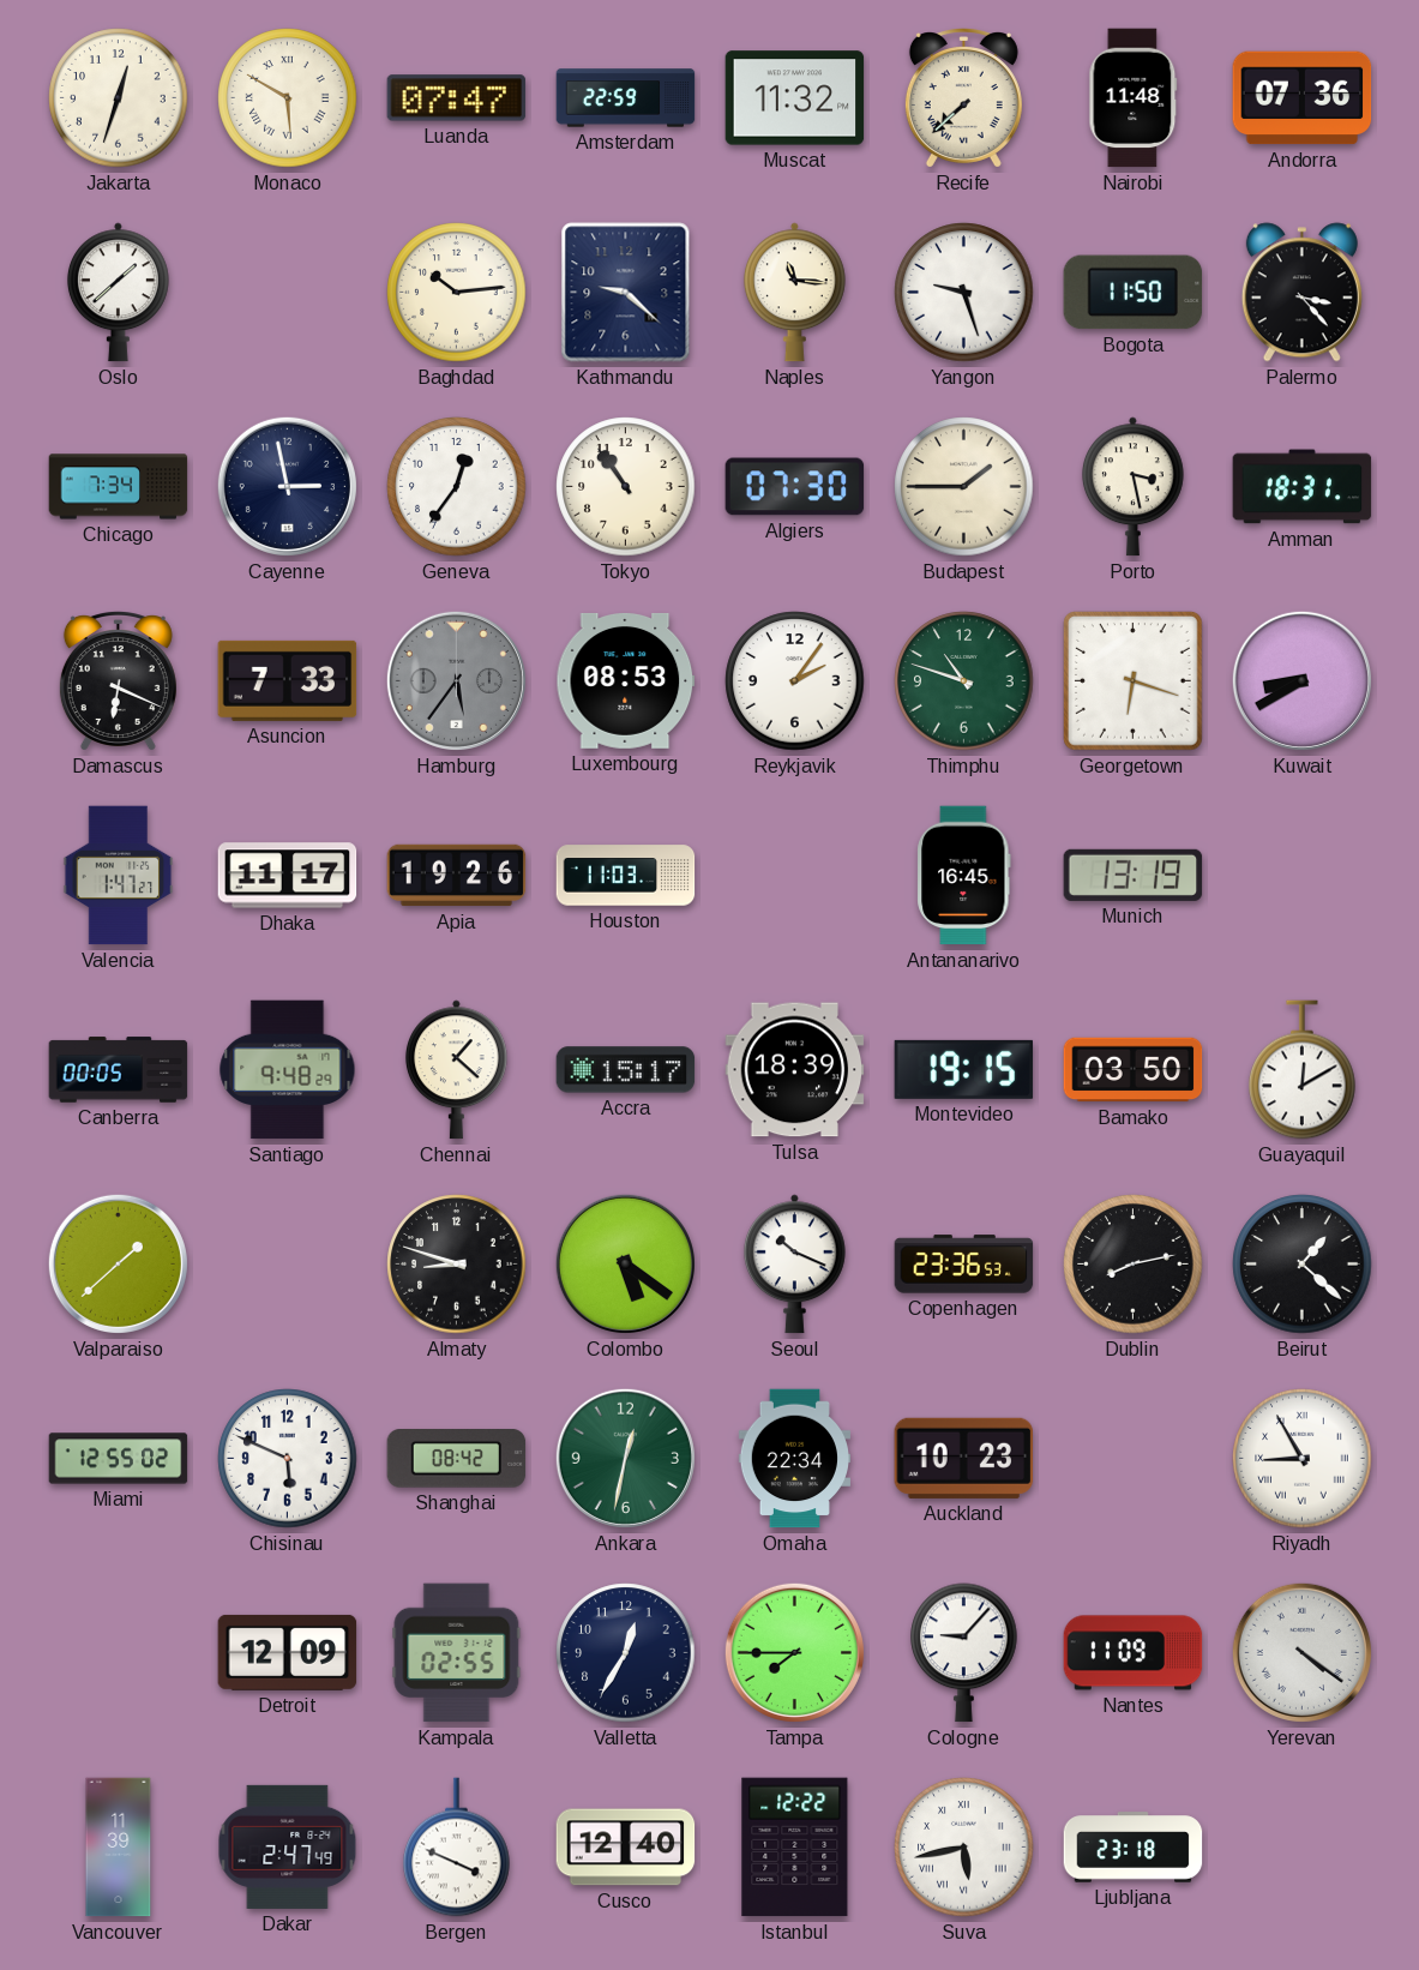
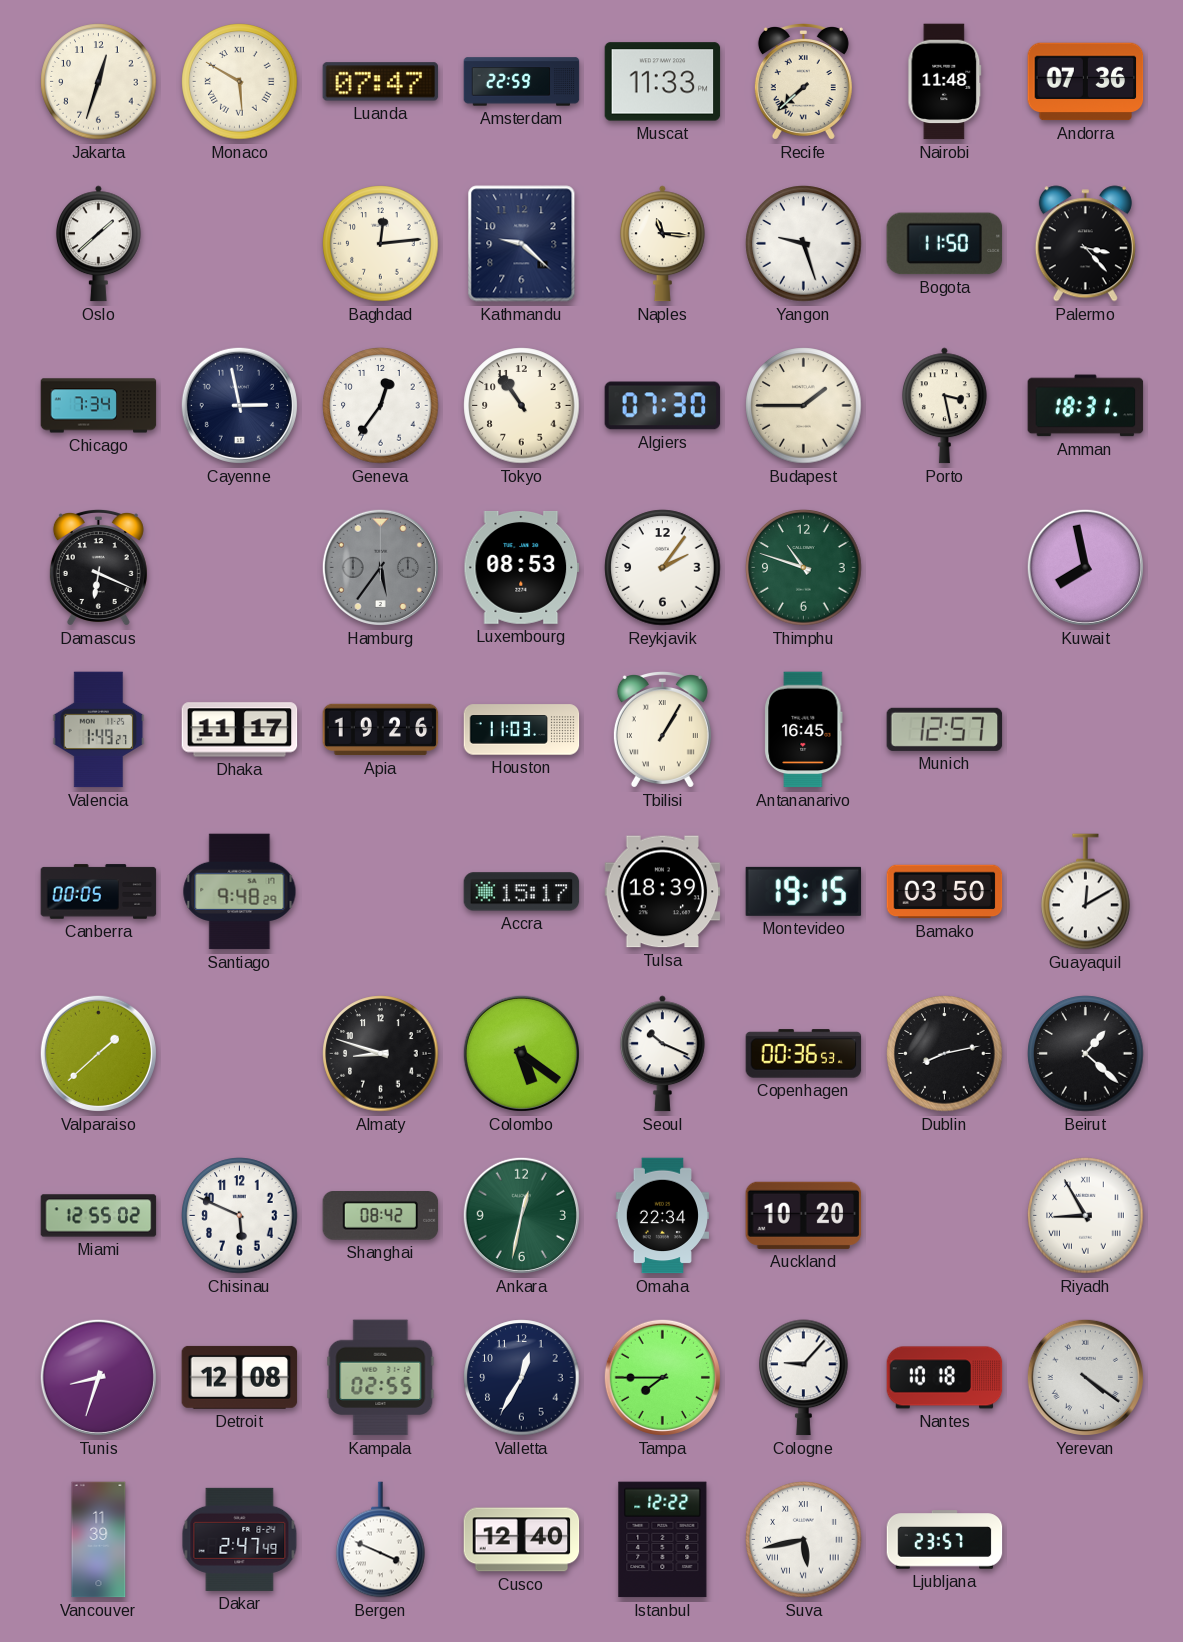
Muscat: 11:32 -> 11:33
Baghdad: 10:14 -> 12:14
Asuncion: 7:33 -> none
Georgetown: 6:18 -> none
Kuwait: 8:40 -> 7:58
Valencia: 1:47 -> 1:49
Tbilisi: none -> 1:05
Munich: 13:19 -> 12:57
Chennai: 1:22 -> none
Copenhagen: 23:36 -> 00:36
Auckland: 10:23 -> 10:20
Tunis: none -> 8:33
Detroit: 12:09 -> 12:08
Nantes: 11:09 -> 10:18
Ljubljana: 23:18 -> 23:57
